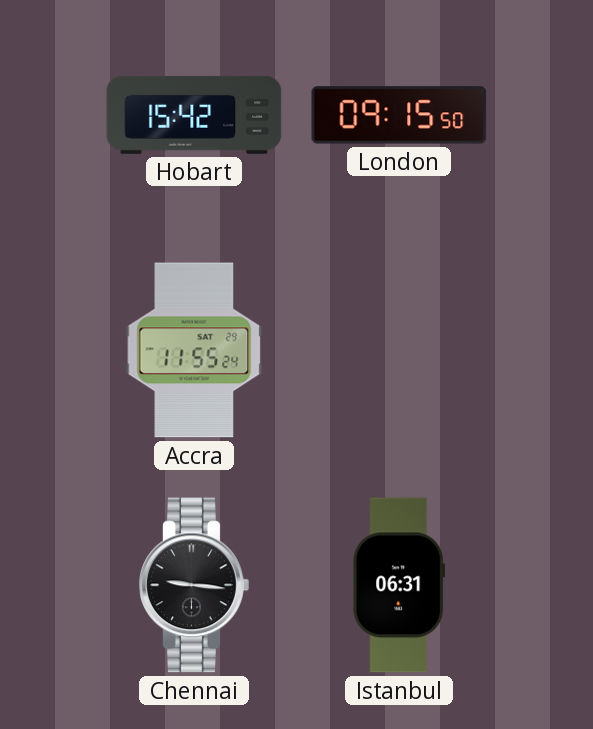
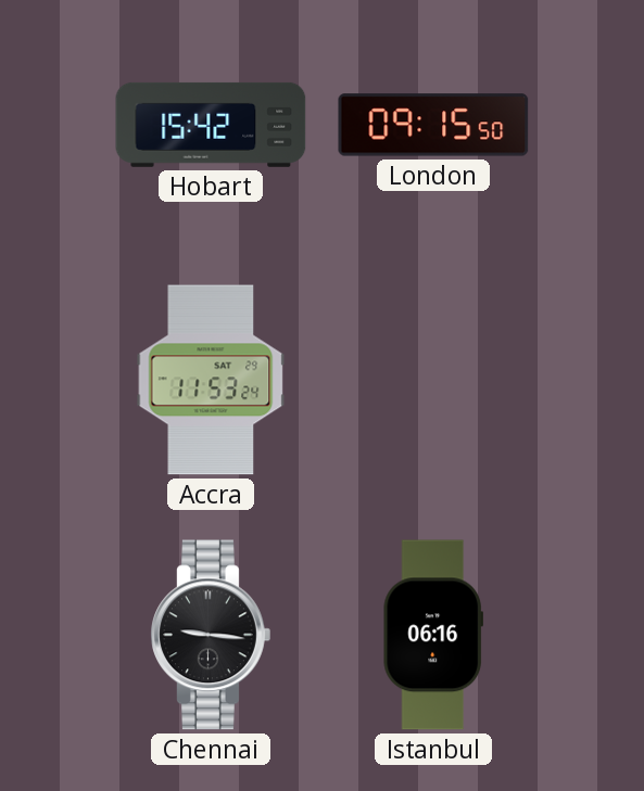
Accra: 11:55 -> 11:53
Istanbul: 06:31 -> 06:16
